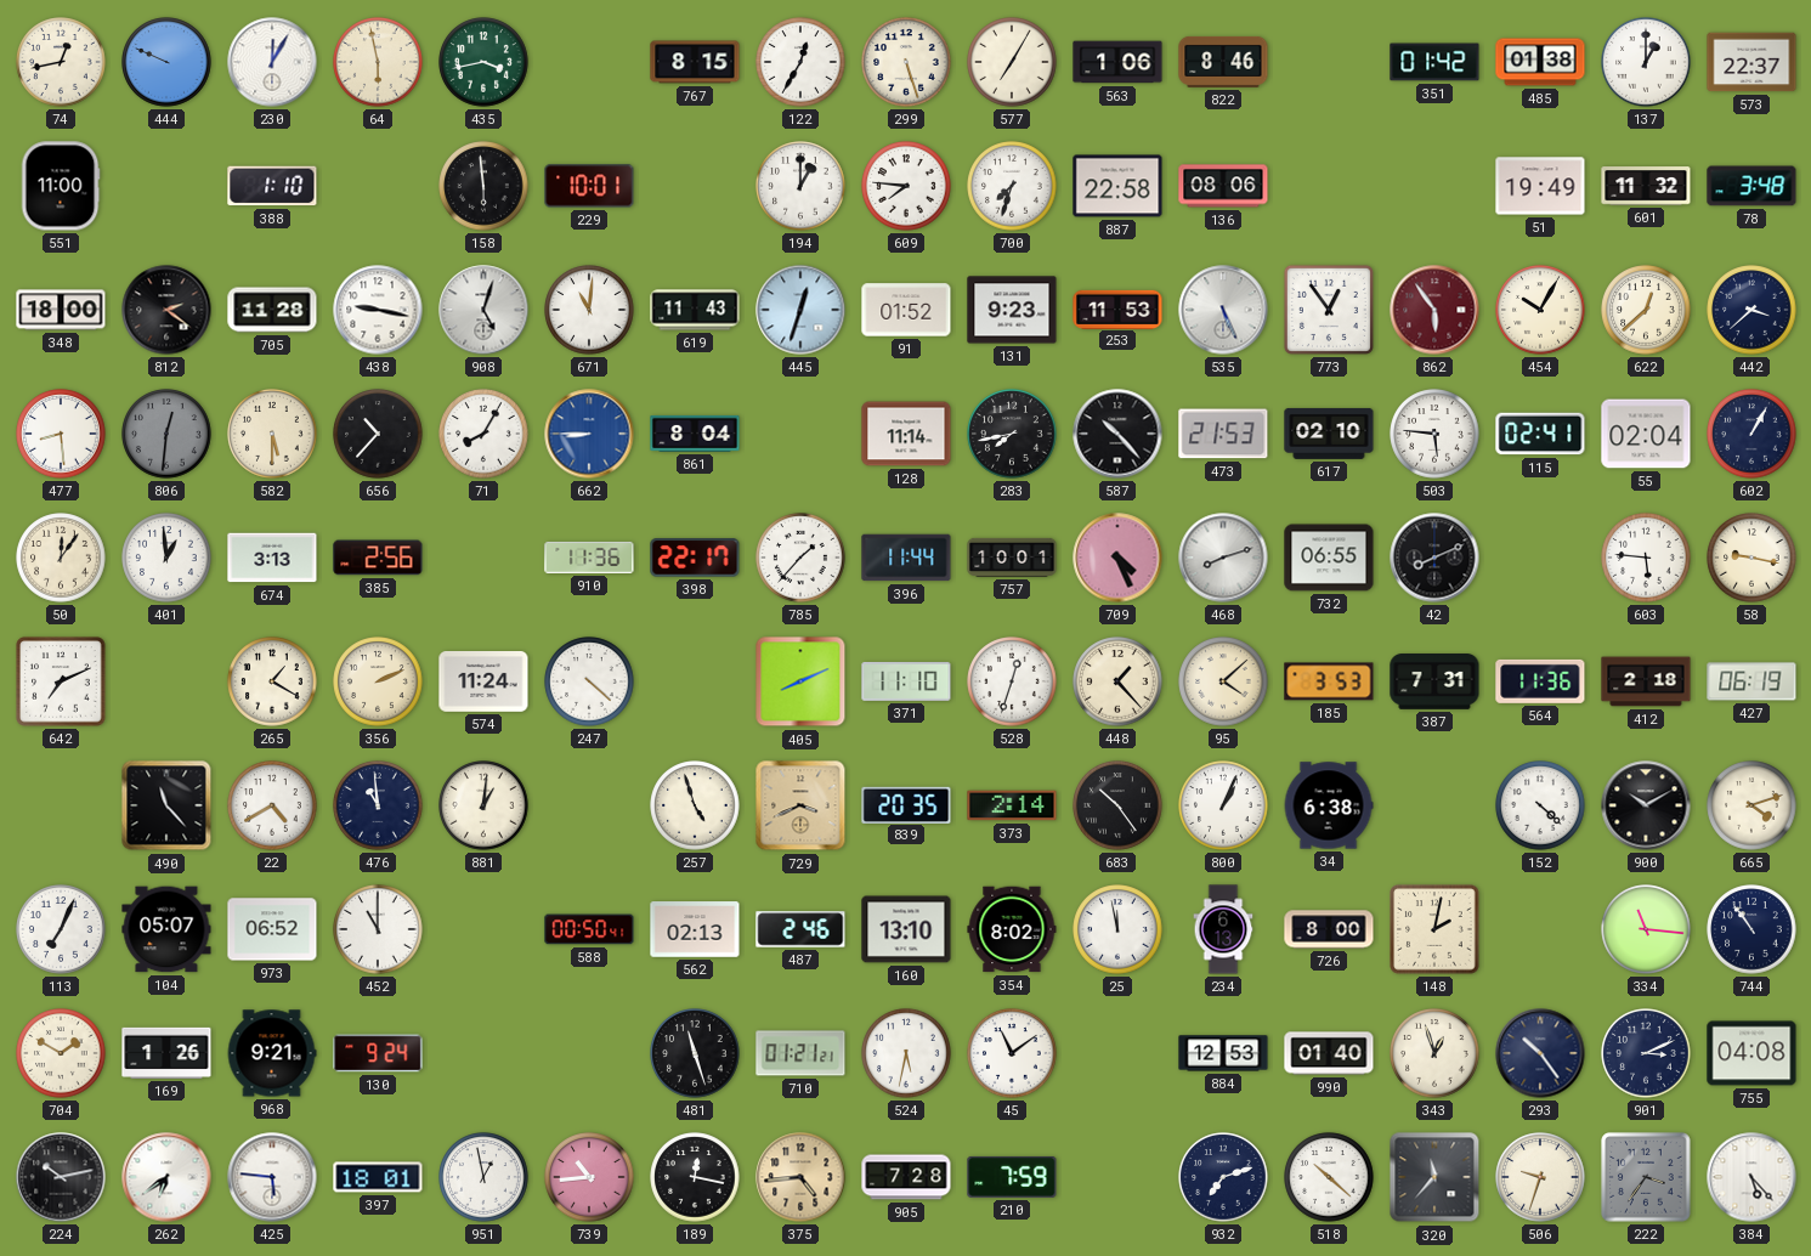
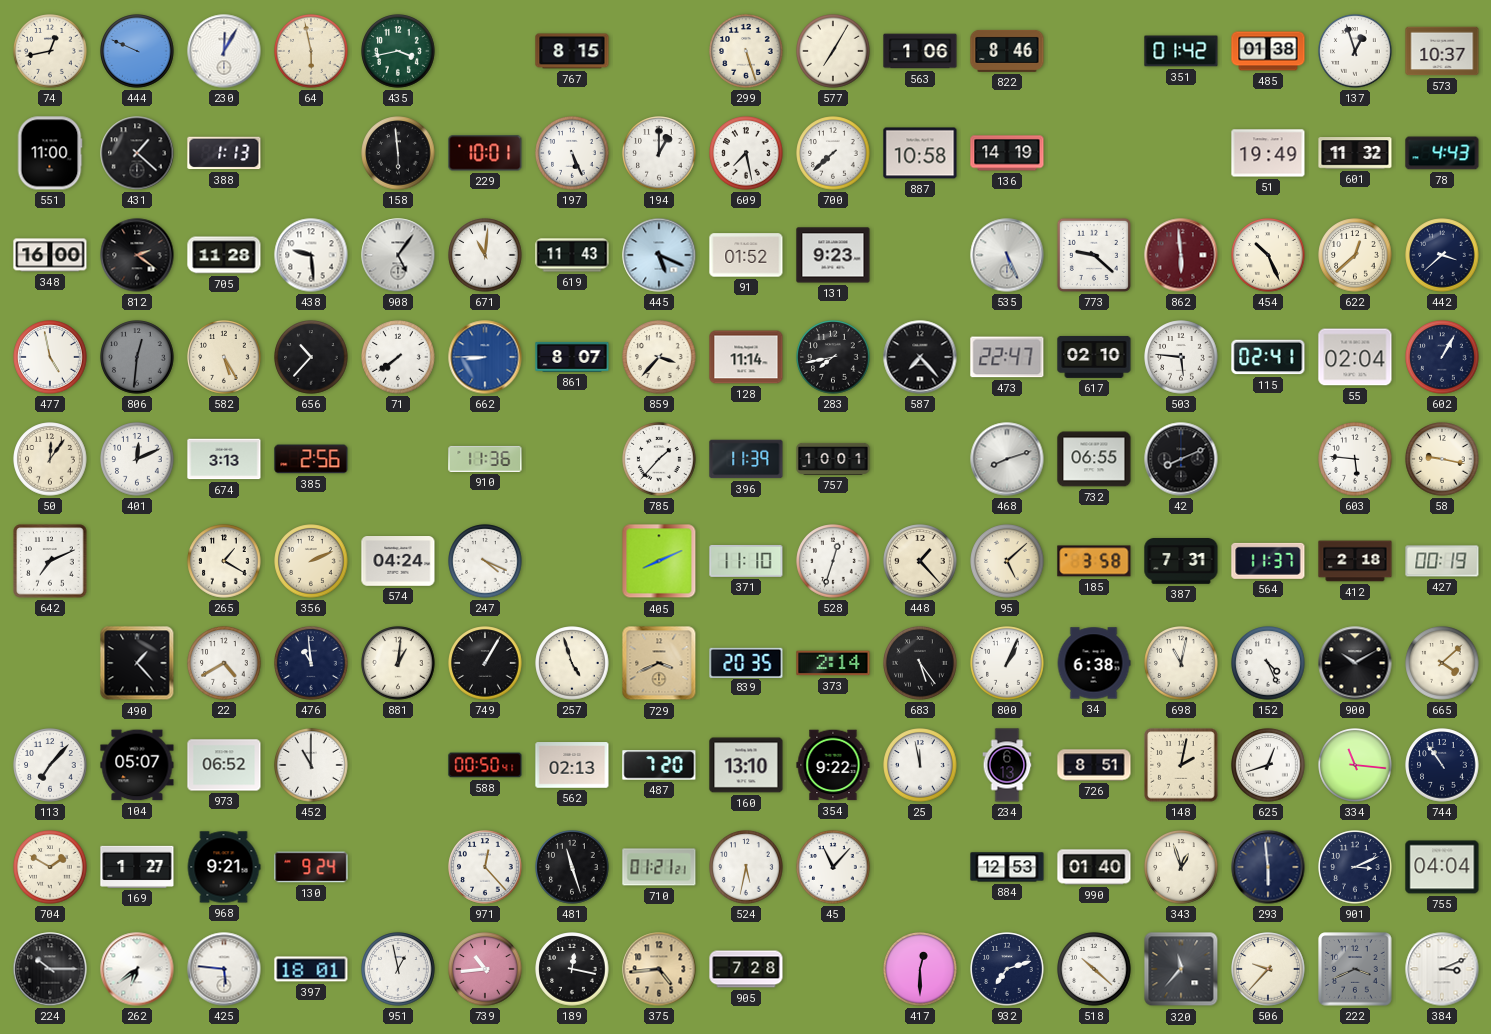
122: 12:35 -> none
137: 1:00 -> 12:57
573: 22:37 -> 10:37
431: none -> 1:22
388: 1:10 -> 1:13
197: none -> 5:26
609: 7:46 -> 7:28
700: 7:33 -> 7:38
887: 22:58 -> 10:58
136: 08:06 -> 14:19
78: 3:48 -> 4:43
348: 18:00 -> 16:00
438: 9:17 -> 9:29
908: 5:03 -> 5:06
445: 12:33 -> 5:19
253: 11:53 -> none
773: 12:54 -> 9:22
862: 5:54 -> 5:59
454: 10:05 -> 10:26
477: 8:29 -> 4:58
582: 5:30 -> 5:25
71: 8:05 -> 7:39
861: 8:04 -> 8:07
859: none -> 3:37
587: 10:23 -> 7:23
473: 21:53 -> 22:47
401: 12:59 -> 12:11
398: 22:17 -> none
396: 11:44 -> 11:39
709: 4:26 -> none
574: 11:24 -> 04:24
247: 4:22 -> 4:19
95: 4:08 -> 5:08
185: 3:53 -> 3:58
564: 11:36 -> 11:37
427: 06:19 -> 00:19
490: 11:23 -> 1:23
749: none -> 1:05
683: 10:24 -> 5:24
698: none -> 11:02
152: 4:22 -> 4:26
665: 4:12 -> 4:08
113: 7:04 -> 7:07
487: 2:46 -> 7:20
354: 8:02 -> 9:22
726: 8:00 -> 8:51
625: none -> 12:42
169: 1:26 -> 1:27
971: none -> 12:23
45: 11:09 -> 11:07
293: 10:24 -> 5:59
755: 04:08 -> 04:04
224: 10:13 -> 10:15
210: 7:59 -> none
417: none -> 12:30
506: 9:33 -> 9:37
222: 3:36 -> 3:41
384: 5:23 -> 3:11
